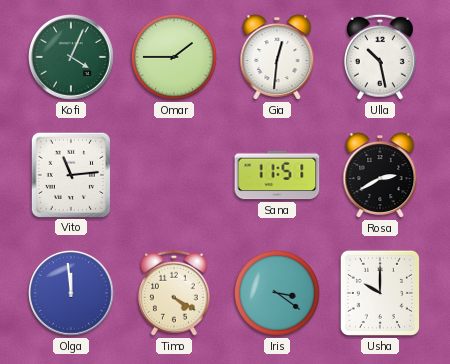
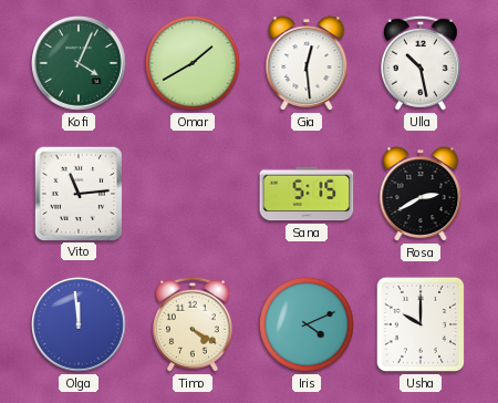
Omar: 1:45 -> 1:40
Gia: 12:31 -> 12:29
Sana: 11:51 -> 5:15
Iris: 3:21 -> 4:11
